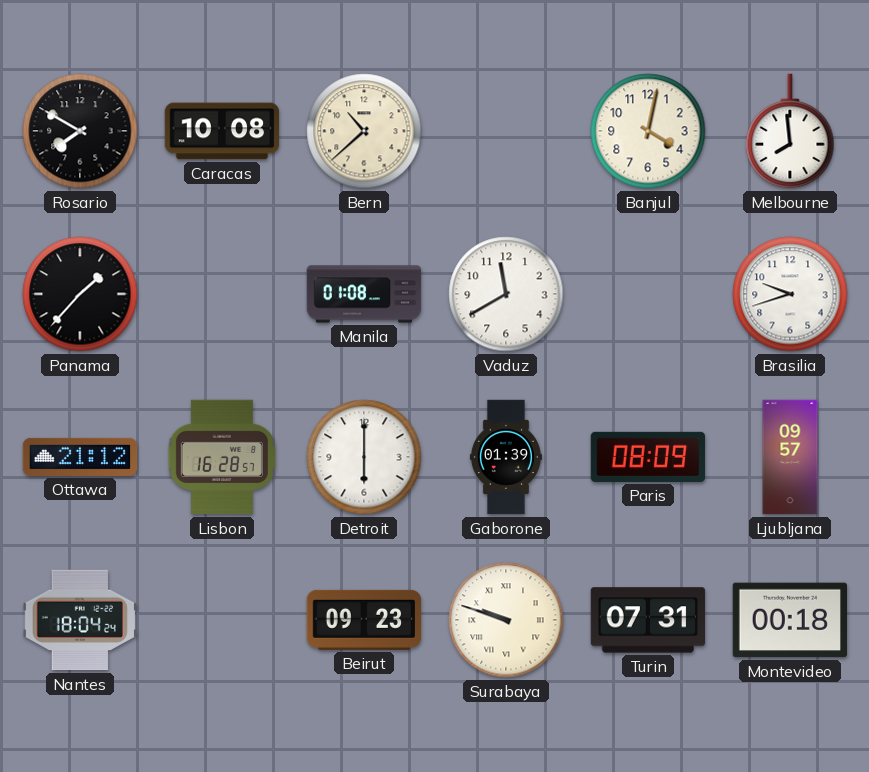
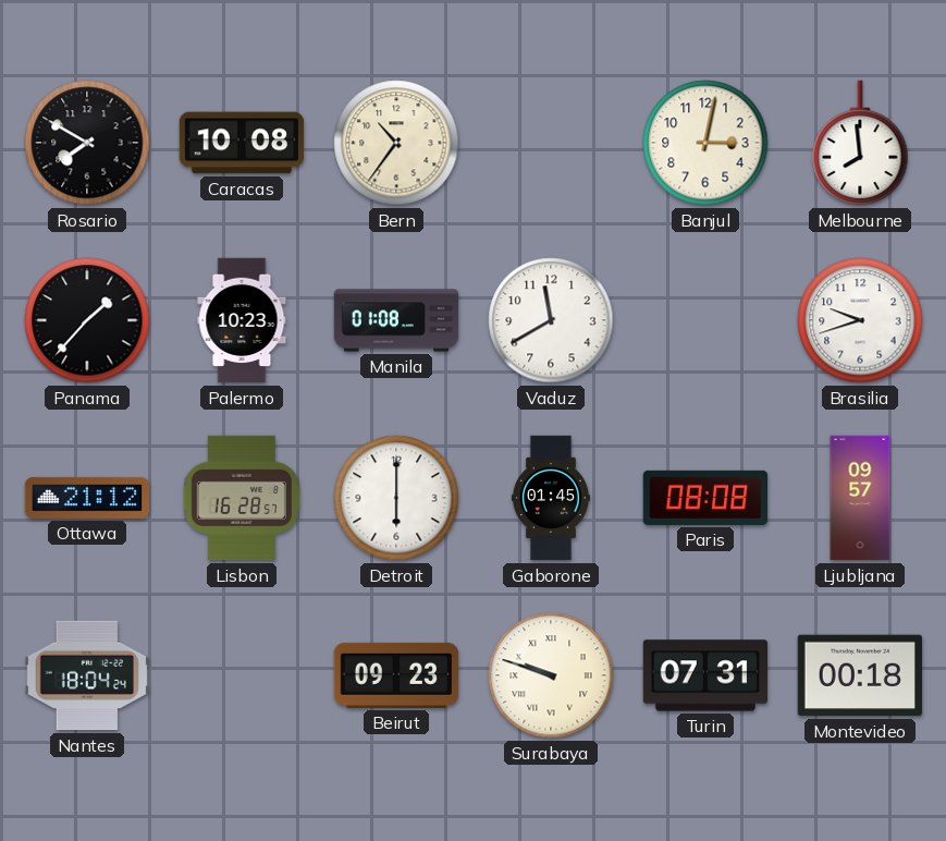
Bern: 10:38 -> 10:36
Banjul: 4:02 -> 3:02
Palermo: none -> 10:23
Gaborone: 01:39 -> 01:45
Paris: 08:09 -> 08:08
